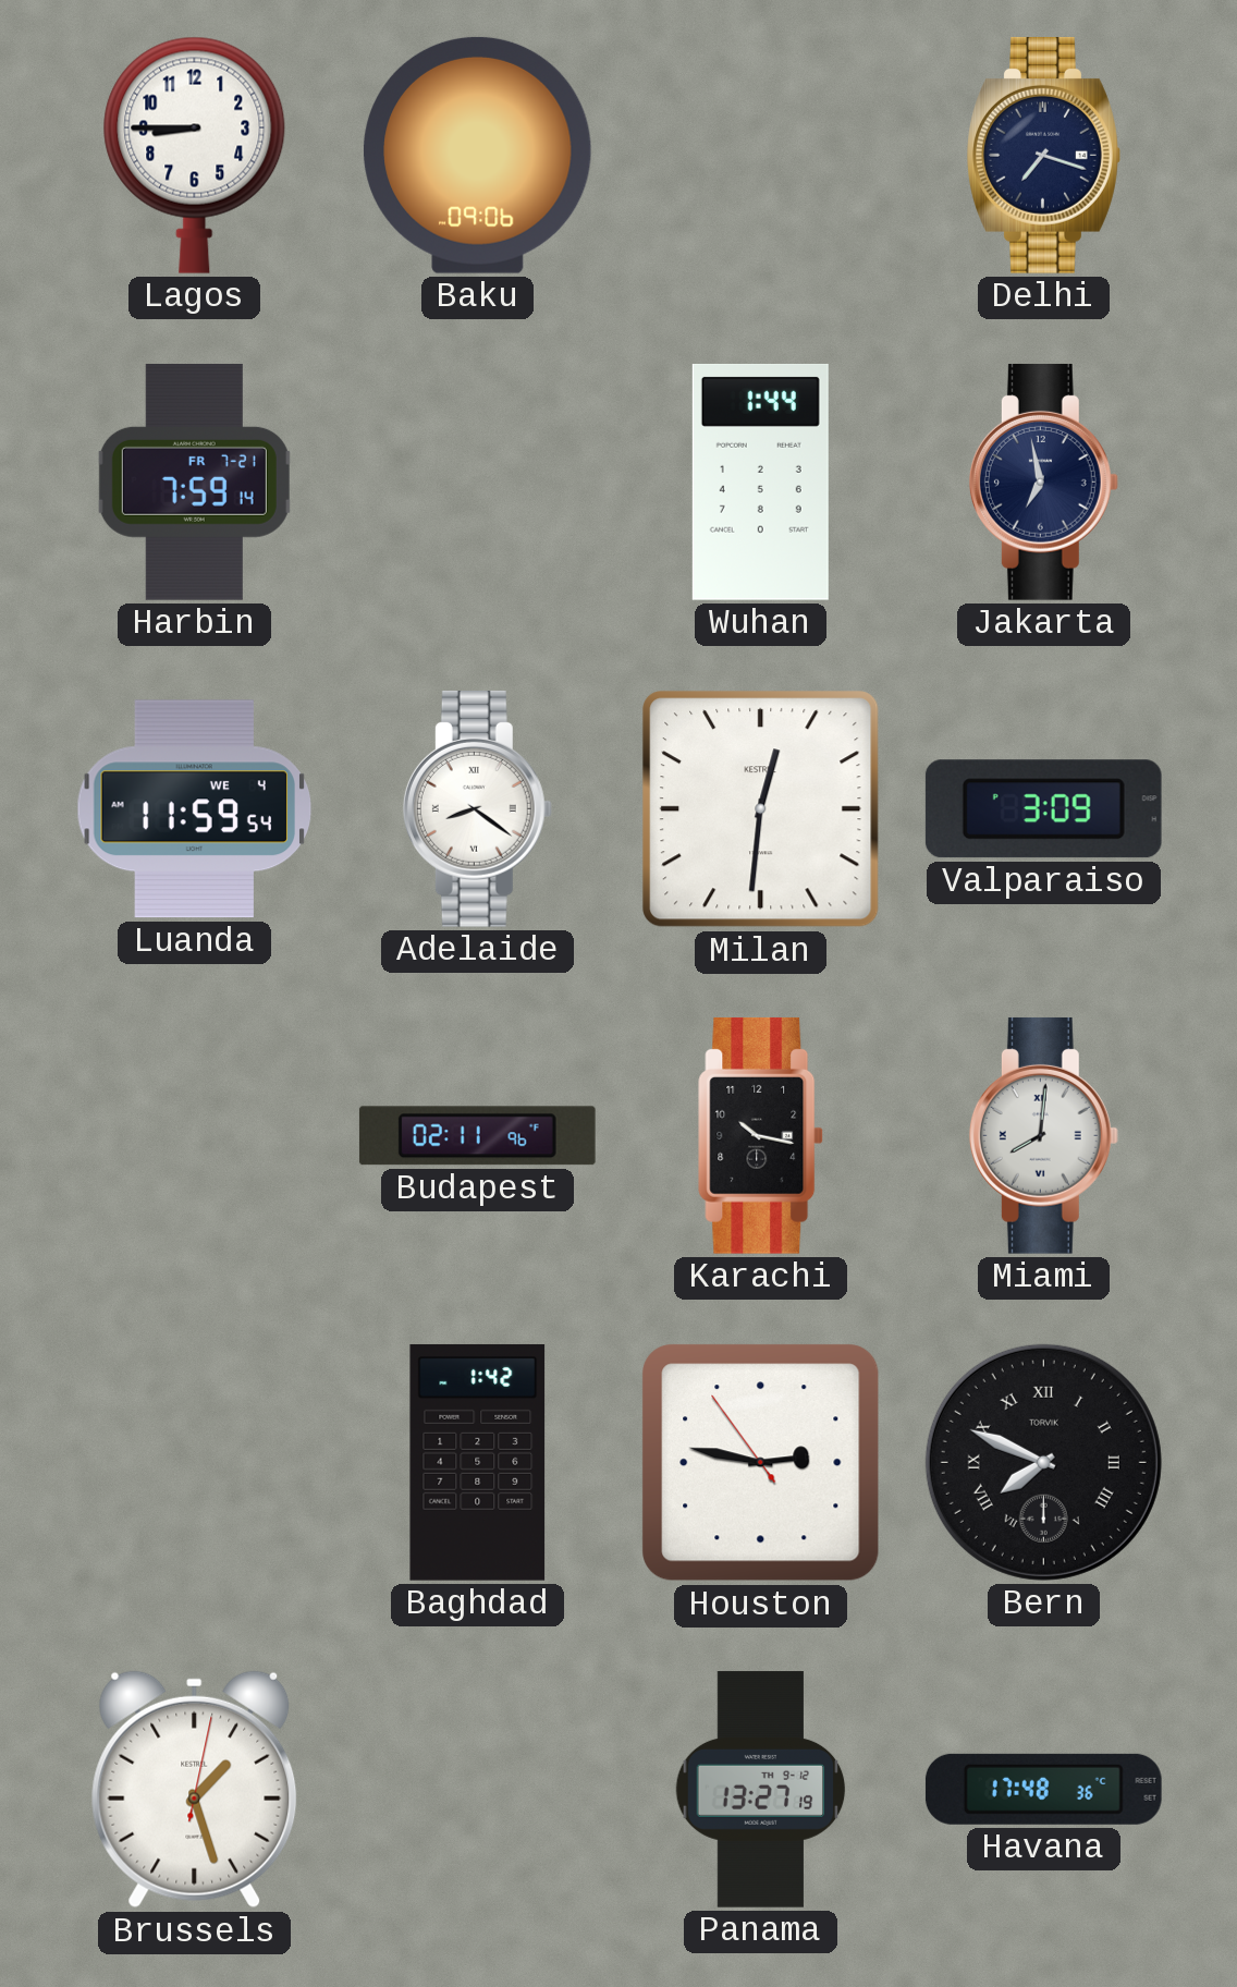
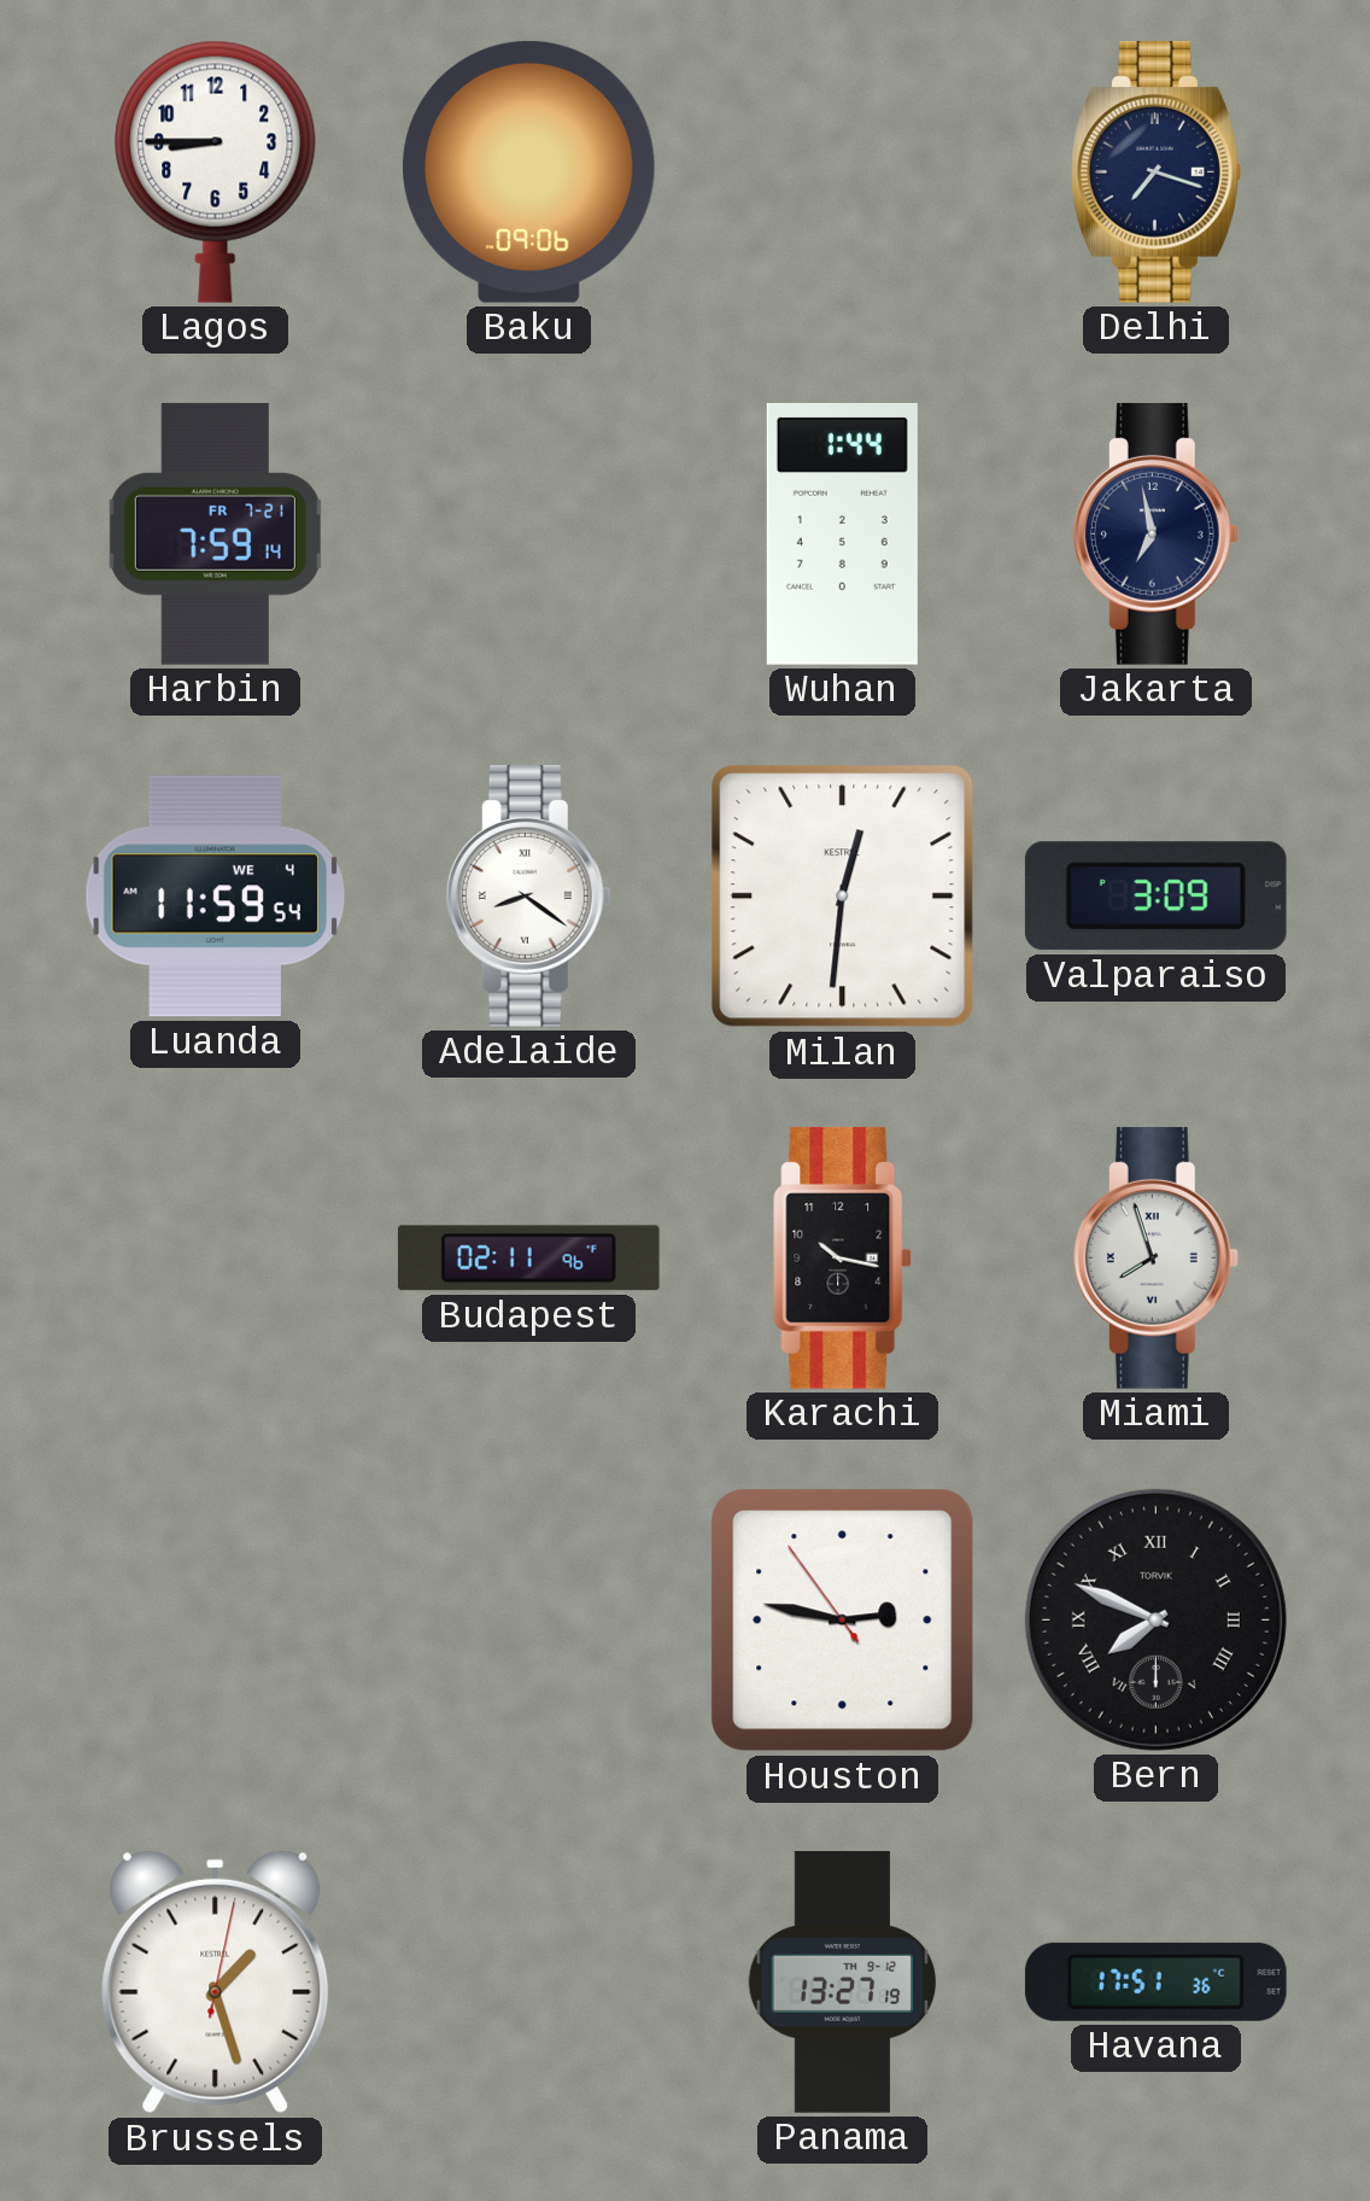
Miami: 8:01 -> 7:57
Baghdad: 1:42 -> none
Havana: 17:48 -> 17:51
